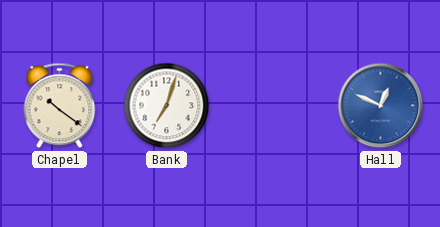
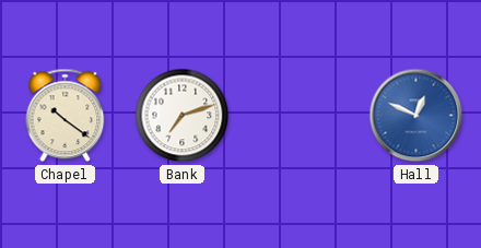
Bank: 7:03 -> 7:12
